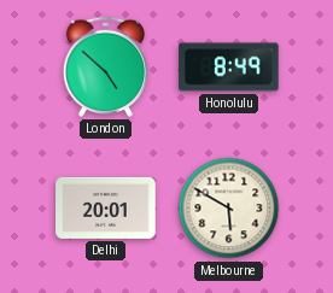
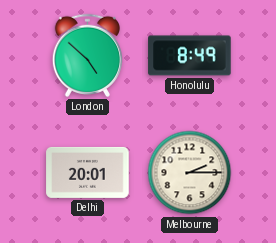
Melbourne: 5:50 -> 2:15
